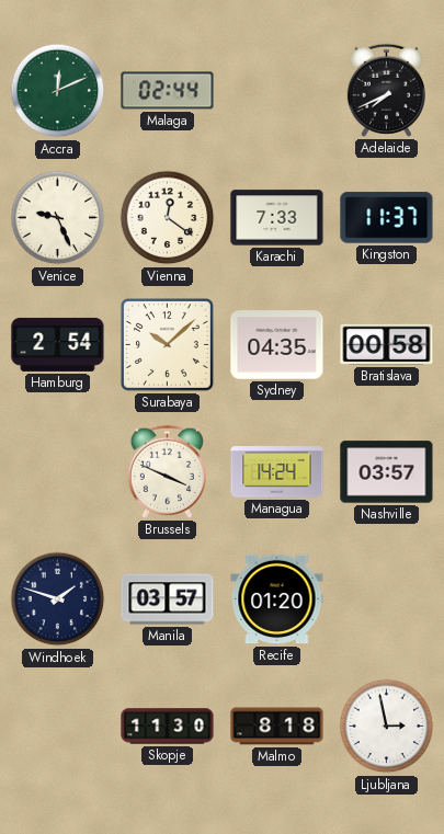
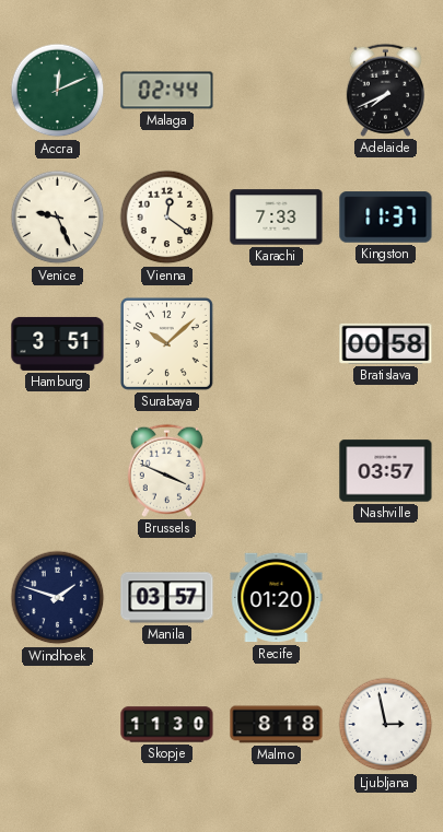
Hamburg: 2:54 -> 3:51
Sydney: 04:35 -> none
Managua: 14:24 -> none
